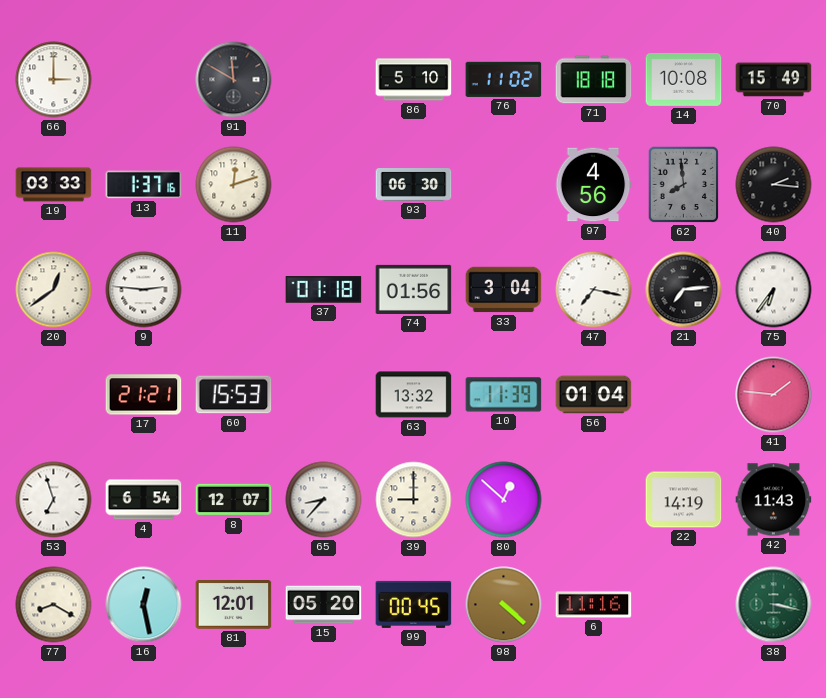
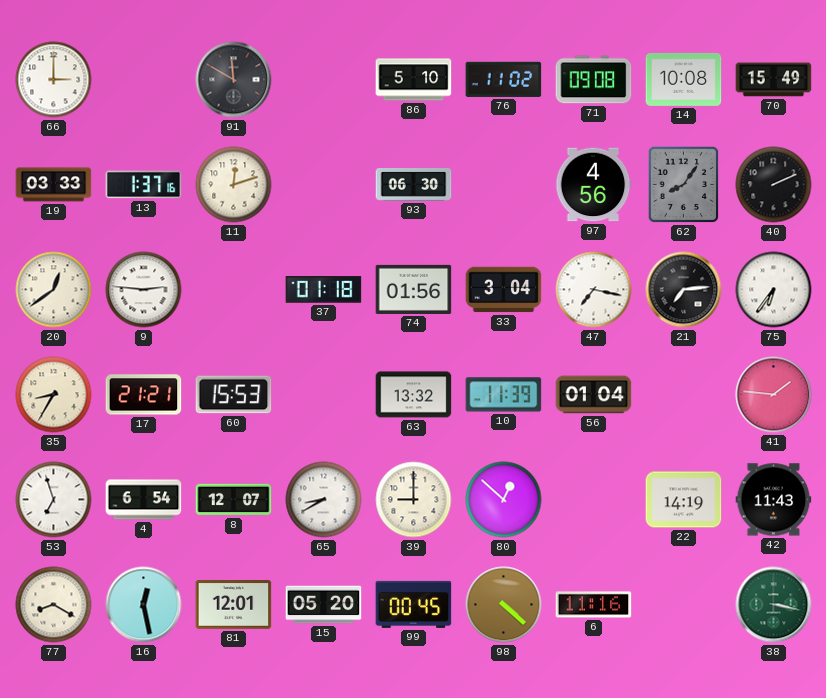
71: 18:18 -> 09:08
62: 7:59 -> 8:06
40: 2:16 -> 2:11
35: none -> 8:35
65: 8:37 -> 8:40
